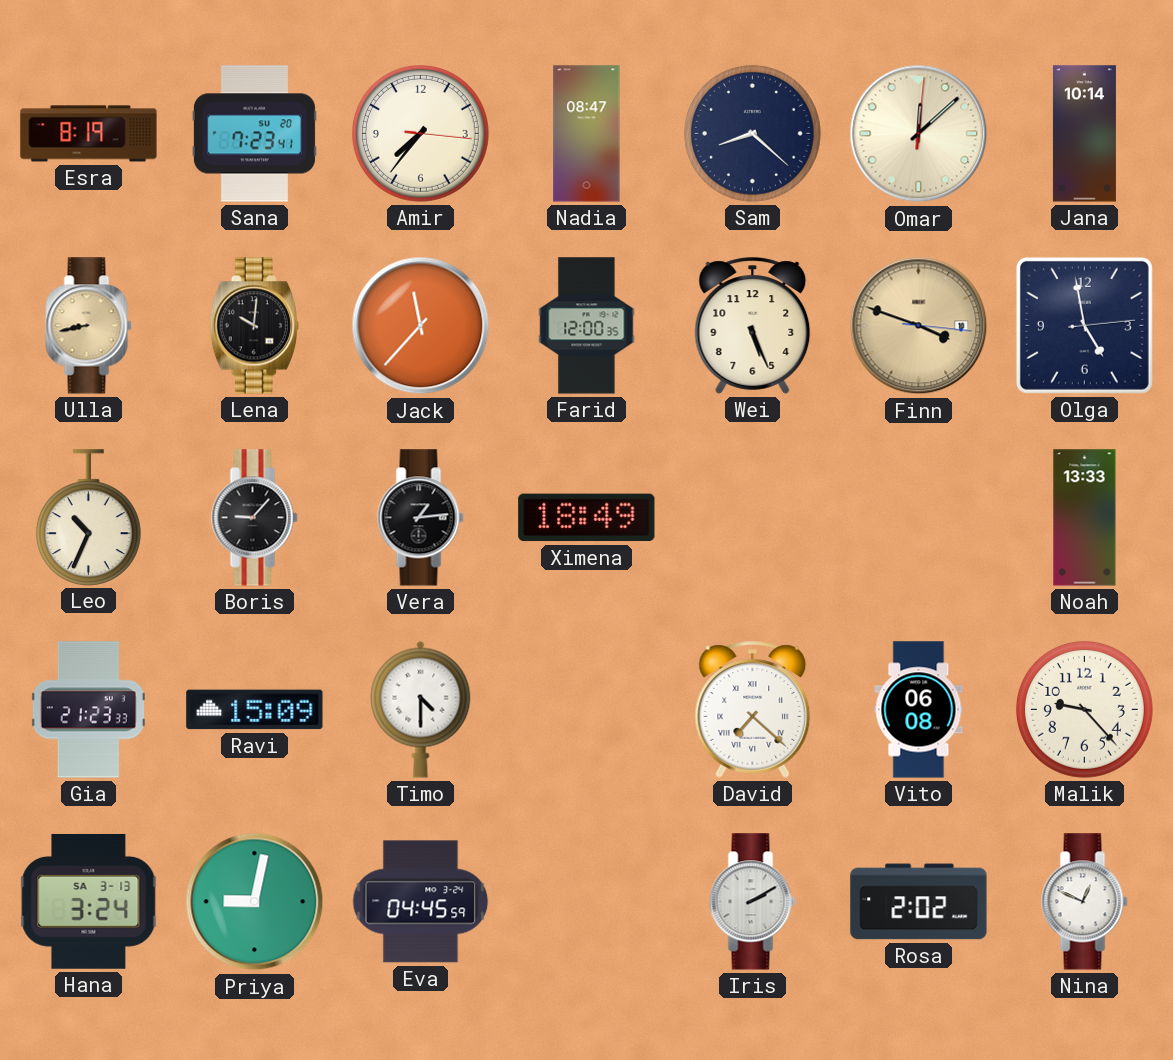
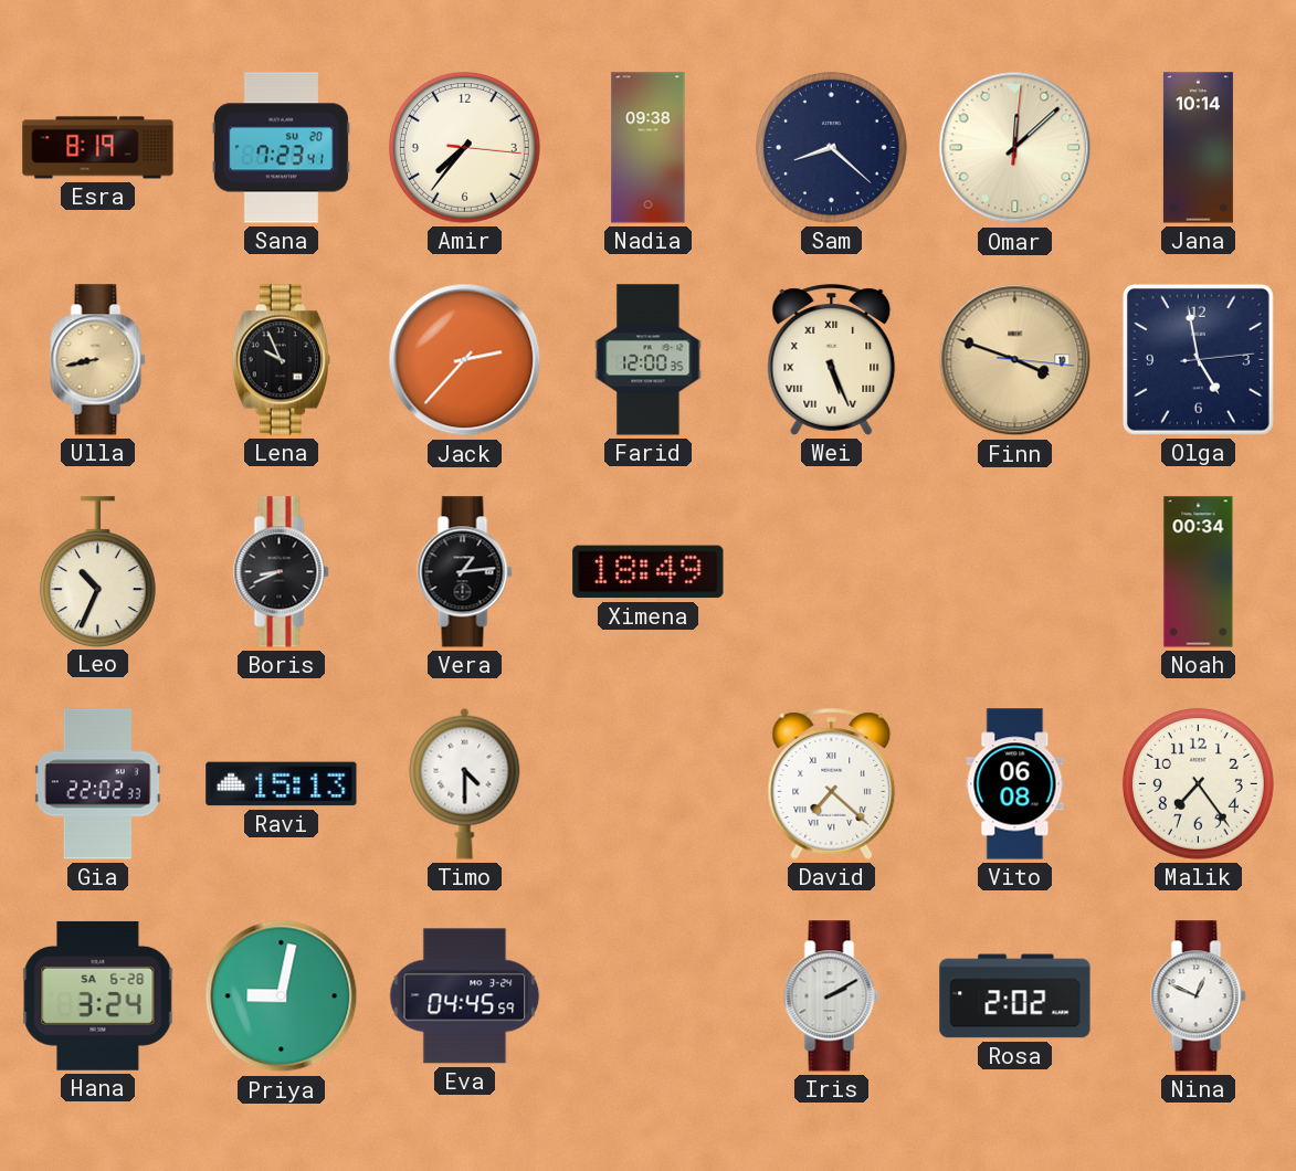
Nadia: 08:47 -> 09:38
Lena: 10:01 -> 9:56
Jack: 11:37 -> 2:37
Wei numerals: Arabic -> Roman
Boris: 9:07 -> 8:41
Noah: 13:33 -> 00:34
Gia: 21:23 -> 22:02
Ravi: 15:09 -> 15:13
Malik: 9:23 -> 7:24
Hana date: SA 3-13 -> SA 6-28
